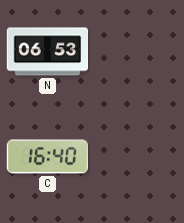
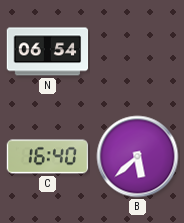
N: 06:53 -> 06:54
B: none -> 5:38
